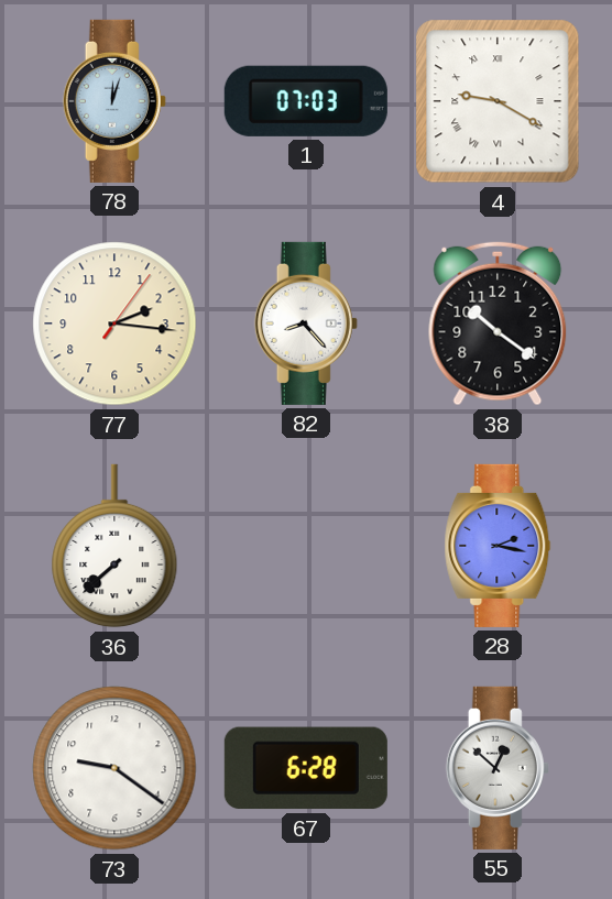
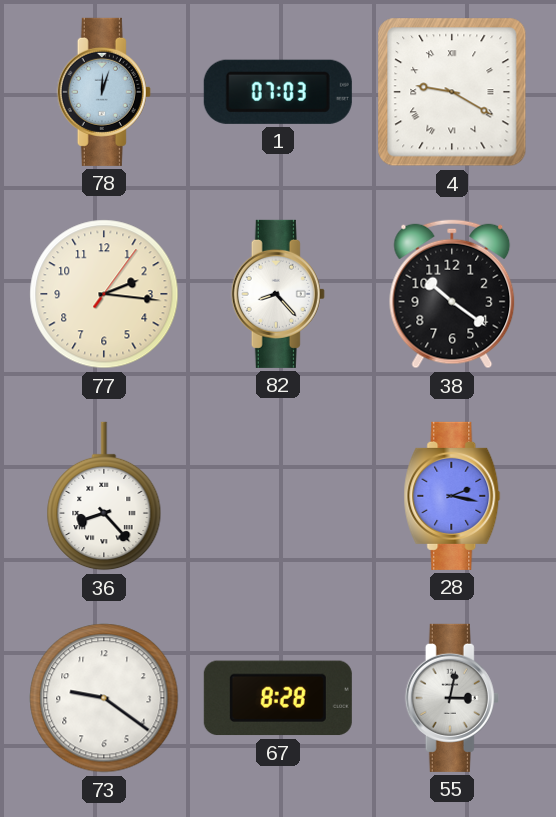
36: 7:38 -> 8:23
67: 6:28 -> 8:28
55: 12:52 -> 3:02
